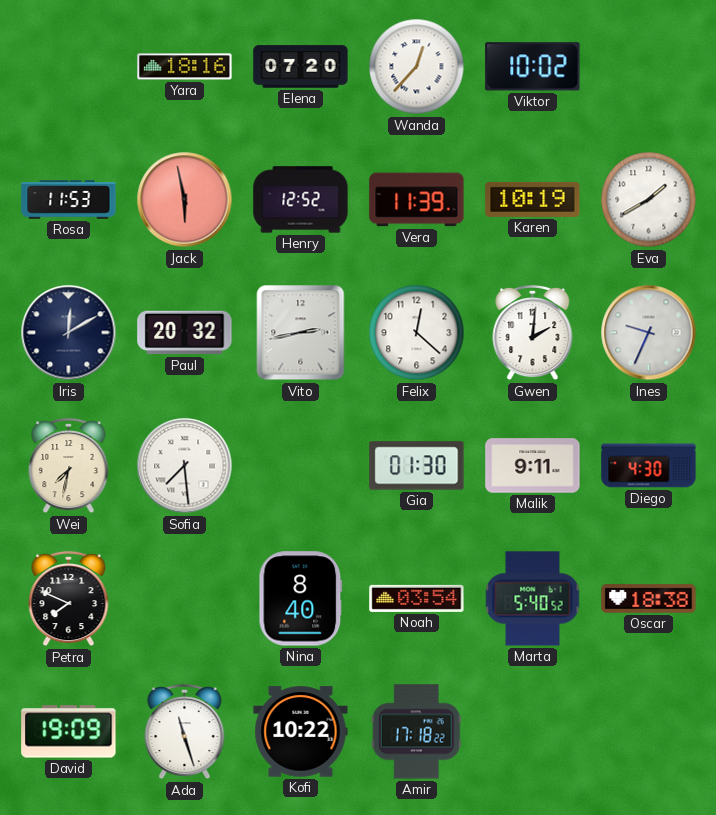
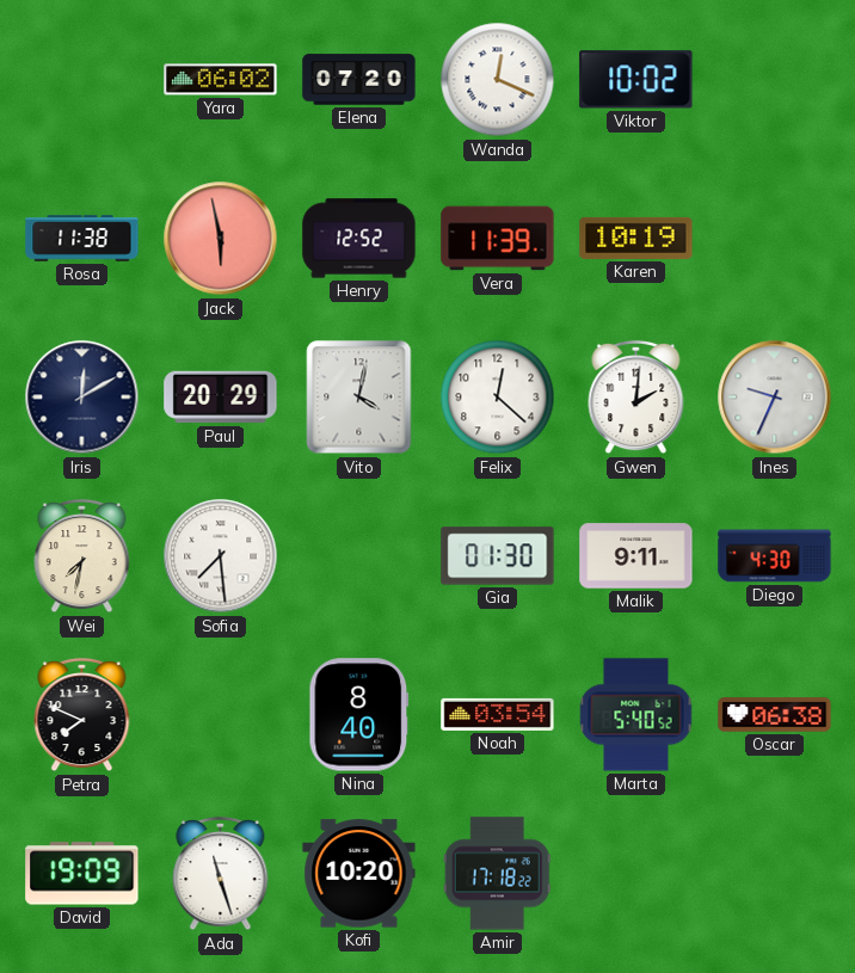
Yara: 18:16 -> 06:02
Wanda: 12:37 -> 12:19
Rosa: 11:53 -> 11:38
Eva: 1:40 -> none
Paul: 20:32 -> 20:29
Vito: 2:43 -> 4:02
Oscar: 18:38 -> 06:38
Kofi: 10:22 -> 10:20
